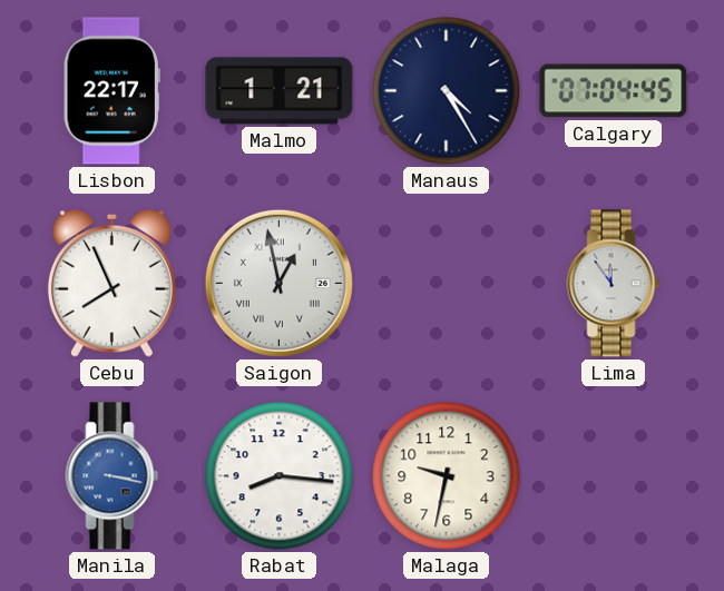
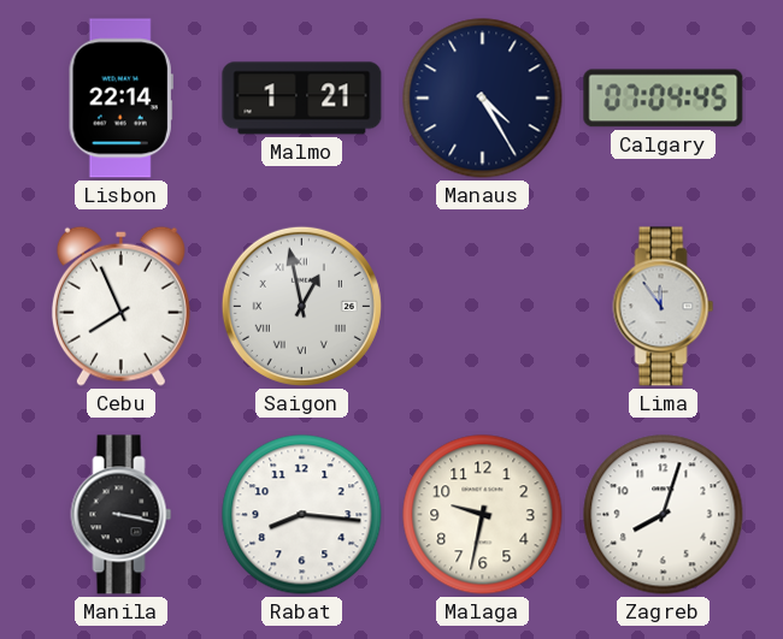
Lisbon: 22:17 -> 22:14
Manila dial: blue -> black
Zagreb: none -> 8:03
